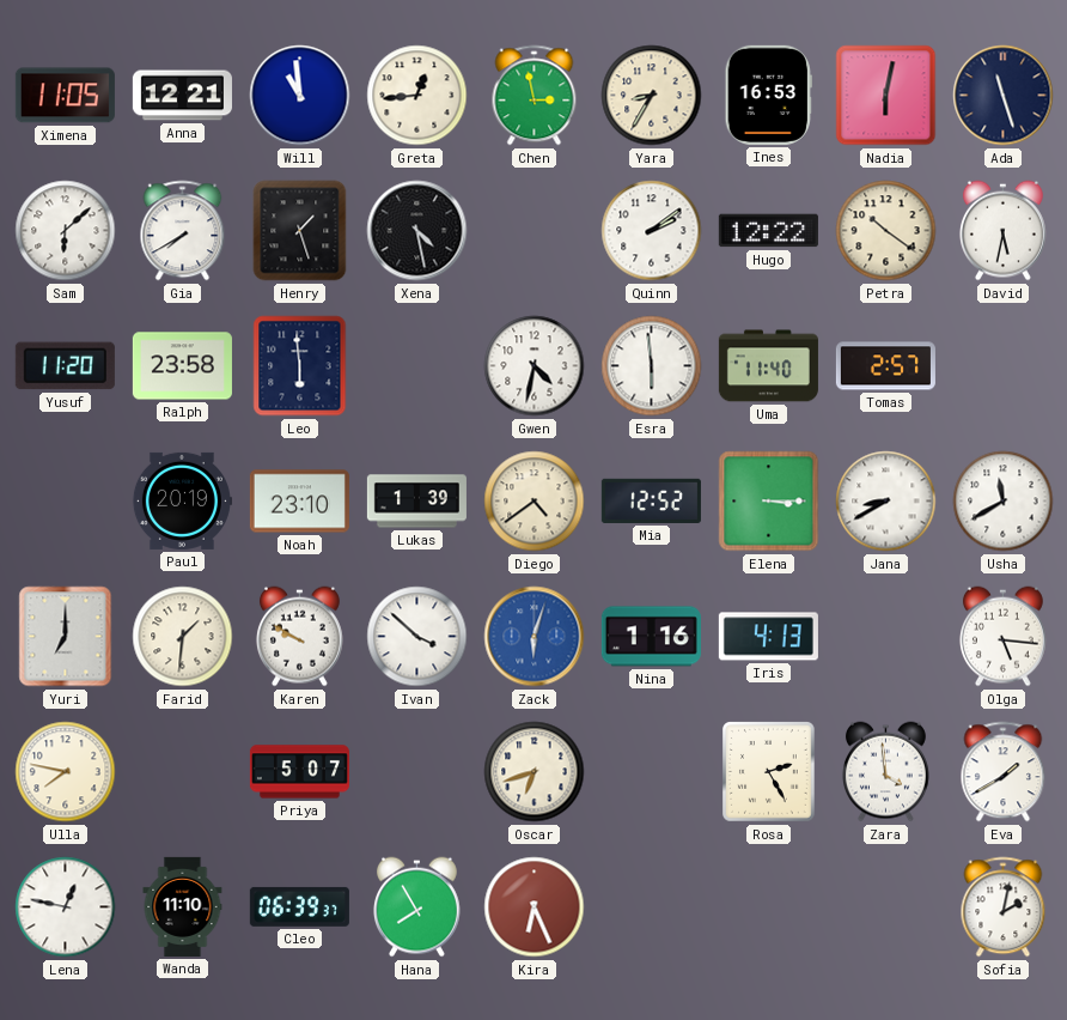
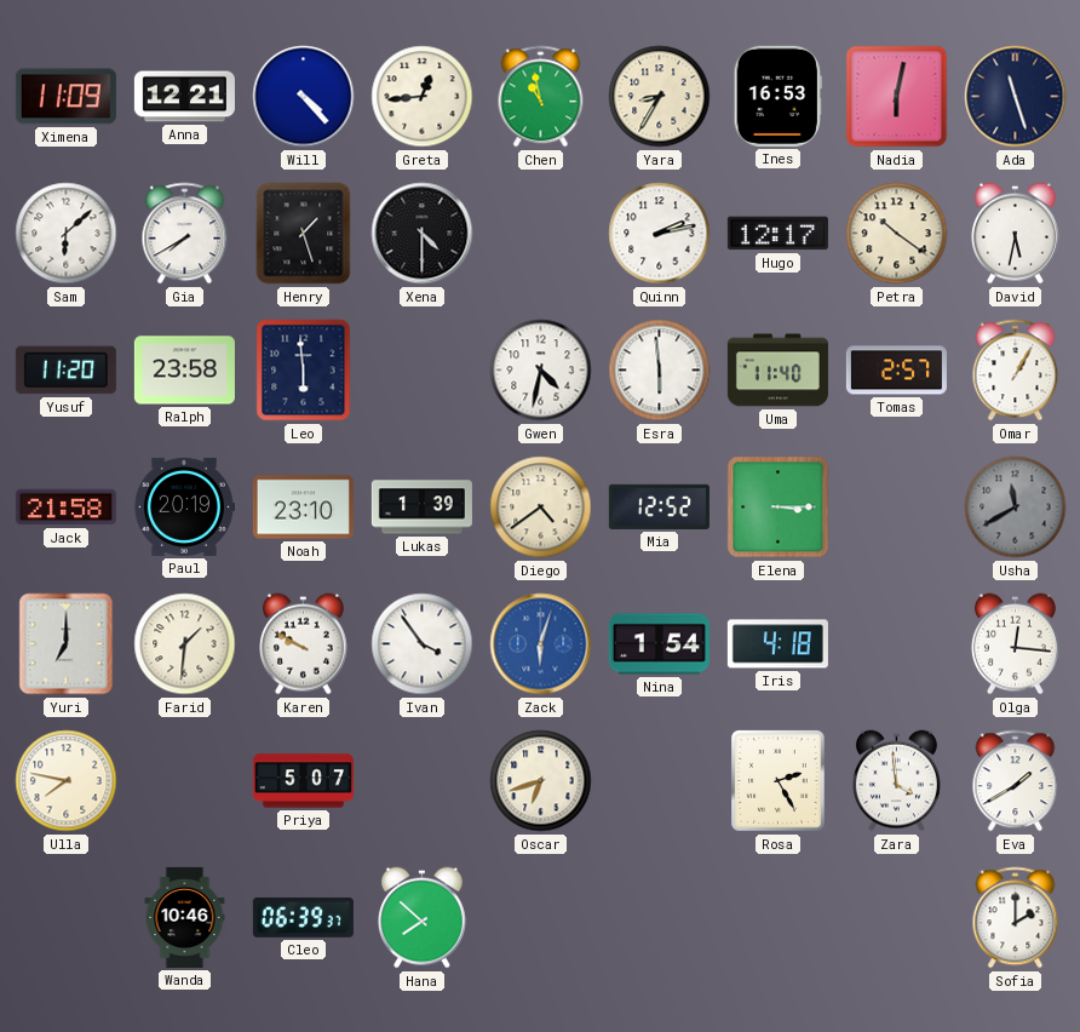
Ximena: 11:05 -> 11:09
Will: 10:59 -> 4:23
Chen: 2:58 -> 10:58
Xena: 4:28 -> 4:30
Quinn: 2:09 -> 2:13
Hugo: 12:22 -> 12:17
Omar: none -> 1:05
Jack: none -> 21:58
Jana: 8:40 -> none
Usha dial: white -> grey
Ivan: 3:52 -> 3:54
Nina: 1:16 -> 1:54
Iris: 4:13 -> 4:18
Olga: 5:16 -> 12:16
Lena: 12:47 -> none
Wanda: 11:10 -> 10:46
Hana: 7:55 -> 7:52
Kira: 6:26 -> none
Sofia: 2:02 -> 2:00
